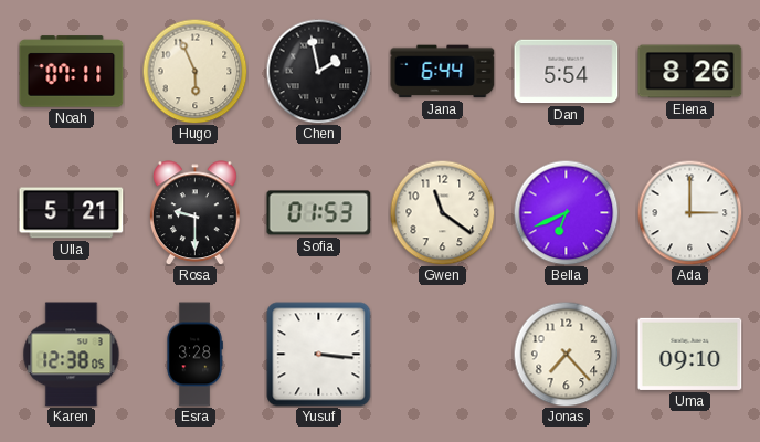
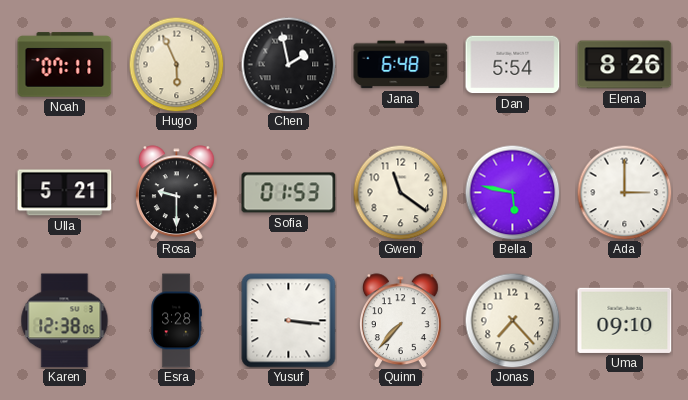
Jana: 6:44 -> 6:48
Bella: 6:41 -> 5:47
Quinn: none -> 7:37
